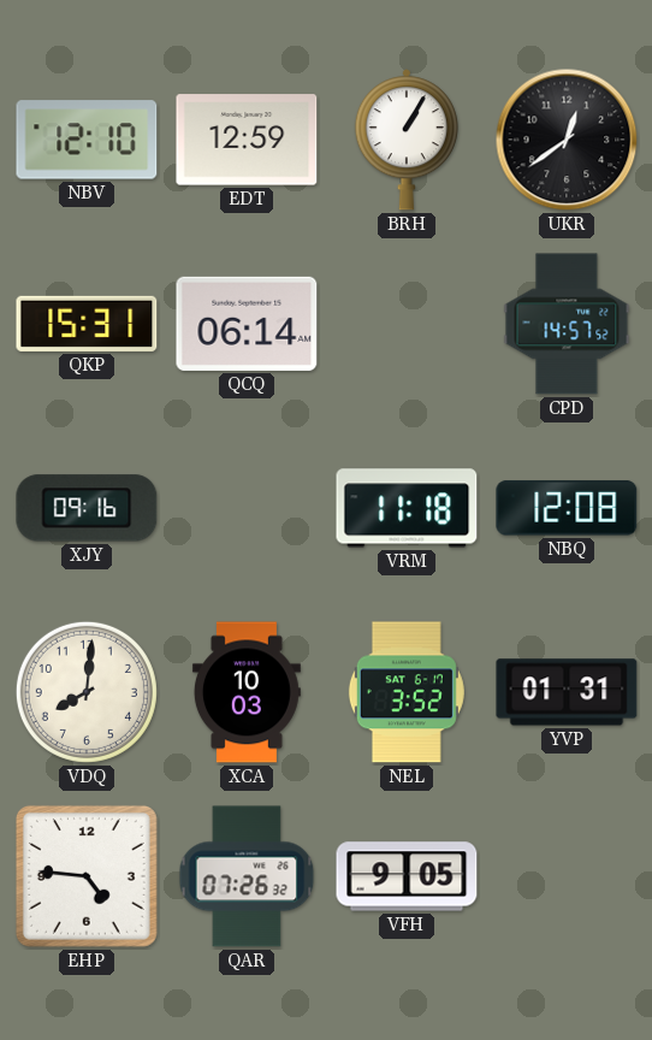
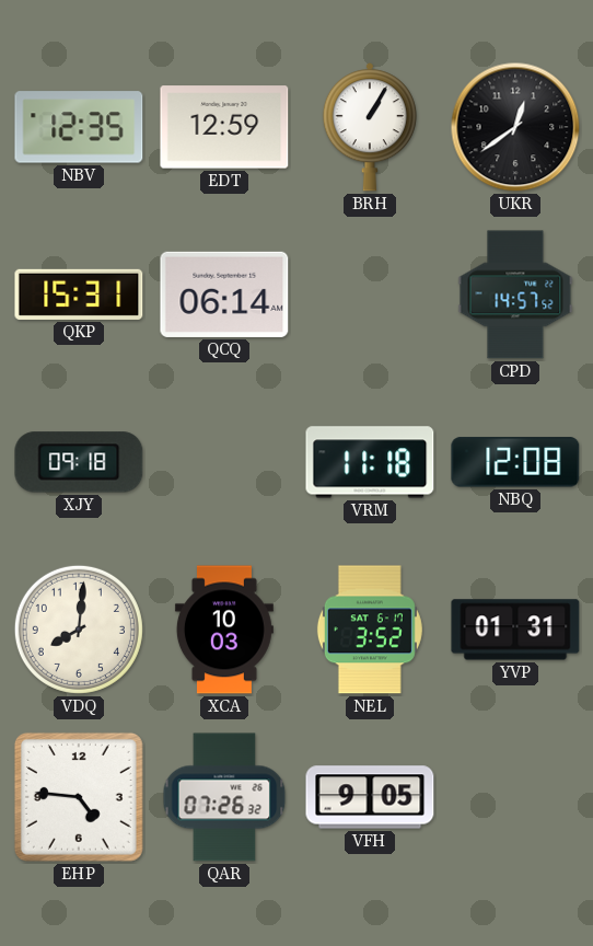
NBV: 12:10 -> 12:35
XJY: 09:16 -> 09:18
